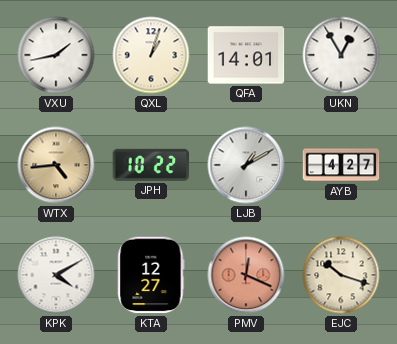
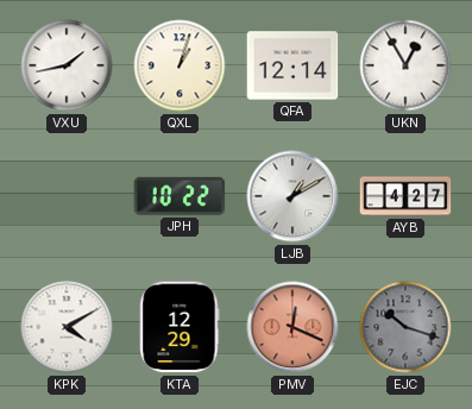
QFA: 14:01 -> 12:14
WTX: 4:44 -> none
KTA: 12:27 -> 12:29
EJC dial: cream -> grey
